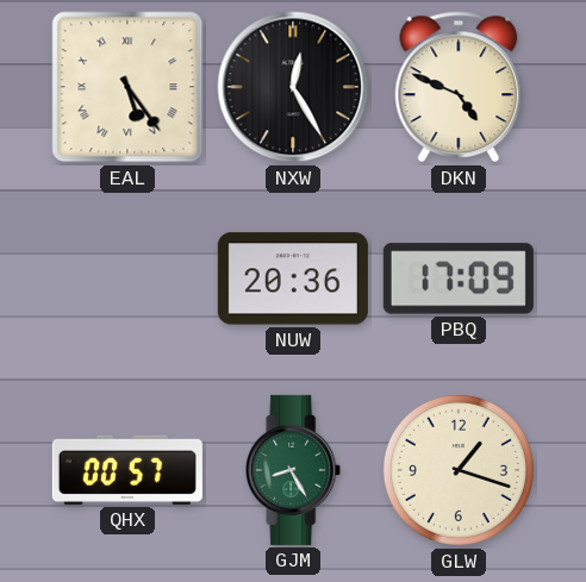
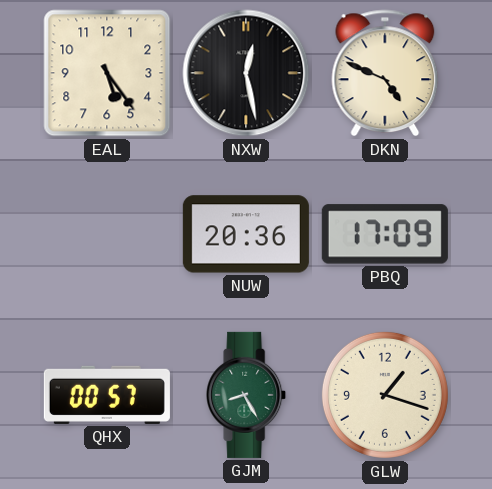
EAL numerals: Roman -> Arabic
NXW: 12:25 -> 12:28
